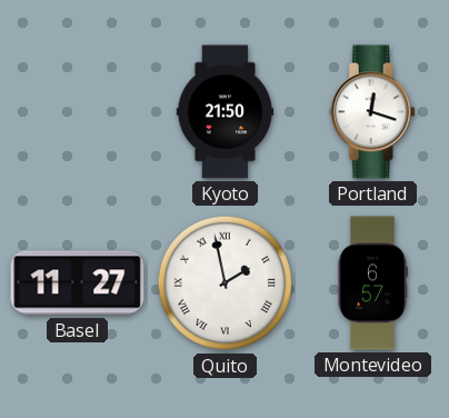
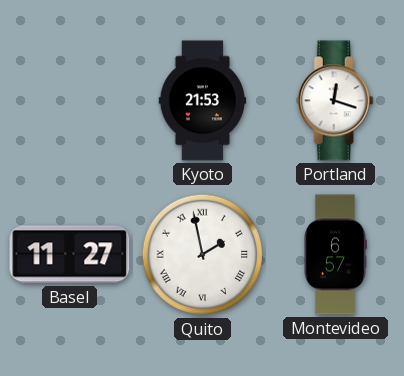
Kyoto: 21:50 -> 21:53
